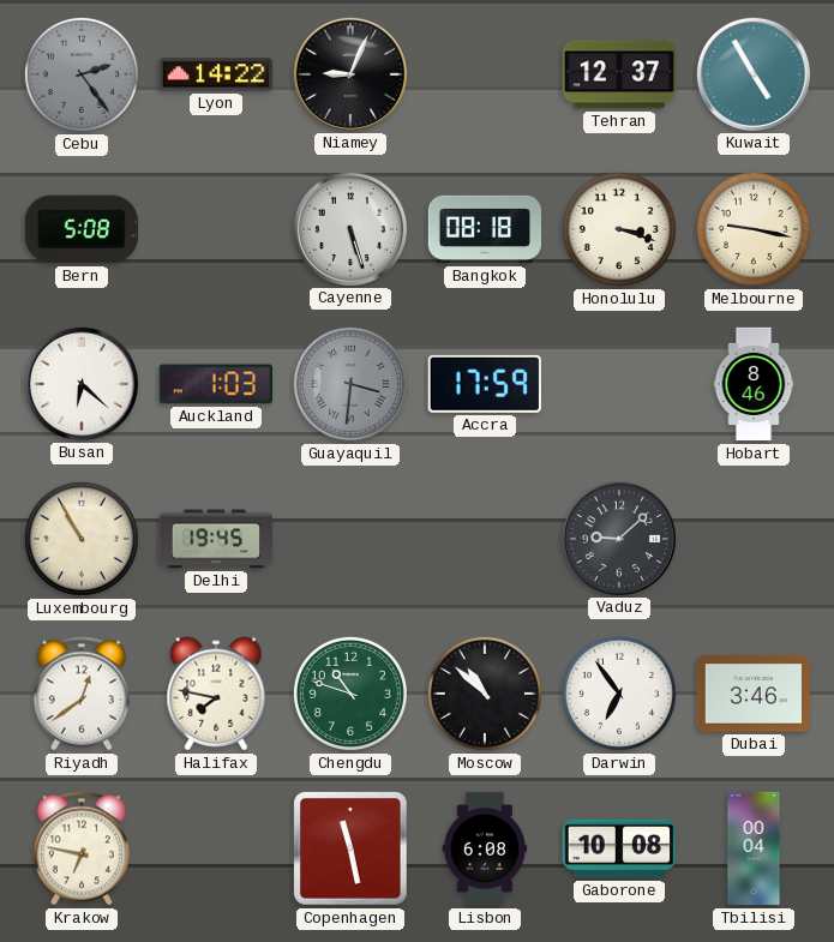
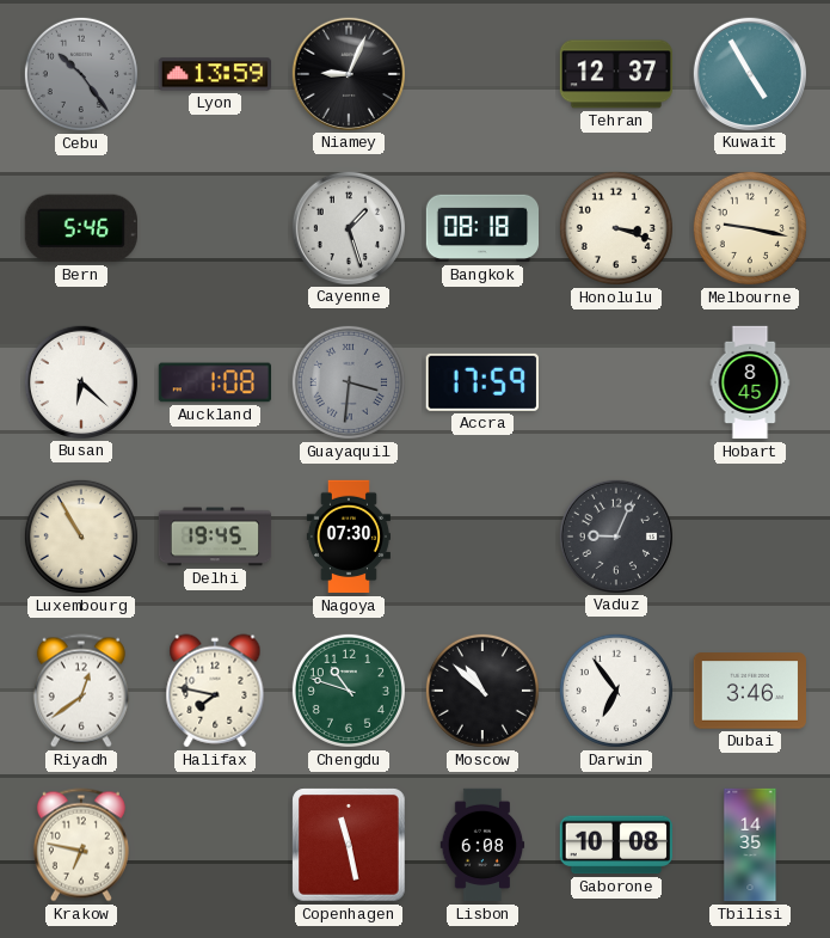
Cebu: 2:24 -> 10:24
Lyon: 14:22 -> 13:59
Bern: 5:08 -> 5:46
Cayenne: 5:27 -> 1:27
Auckland: 1:03 -> 1:08
Hobart: 8:46 -> 8:45
Nagoya: none -> 07:30
Vaduz: 9:08 -> 9:04
Tbilisi: 00:04 -> 14:35
